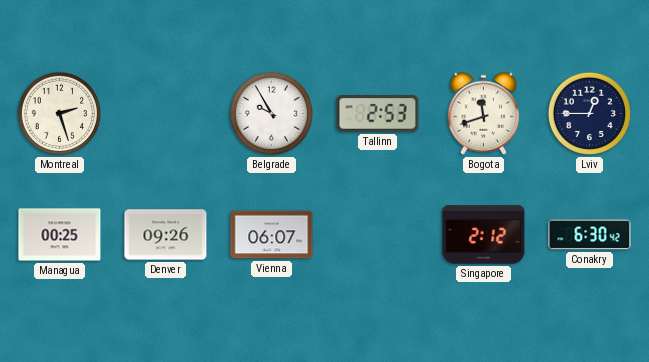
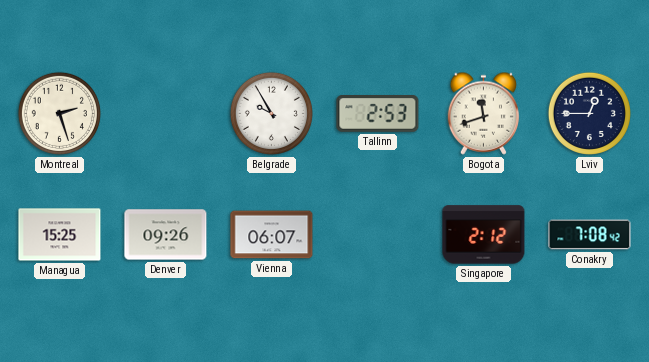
Managua: 00:25 -> 15:25
Conakry: 6:30 -> 7:08
